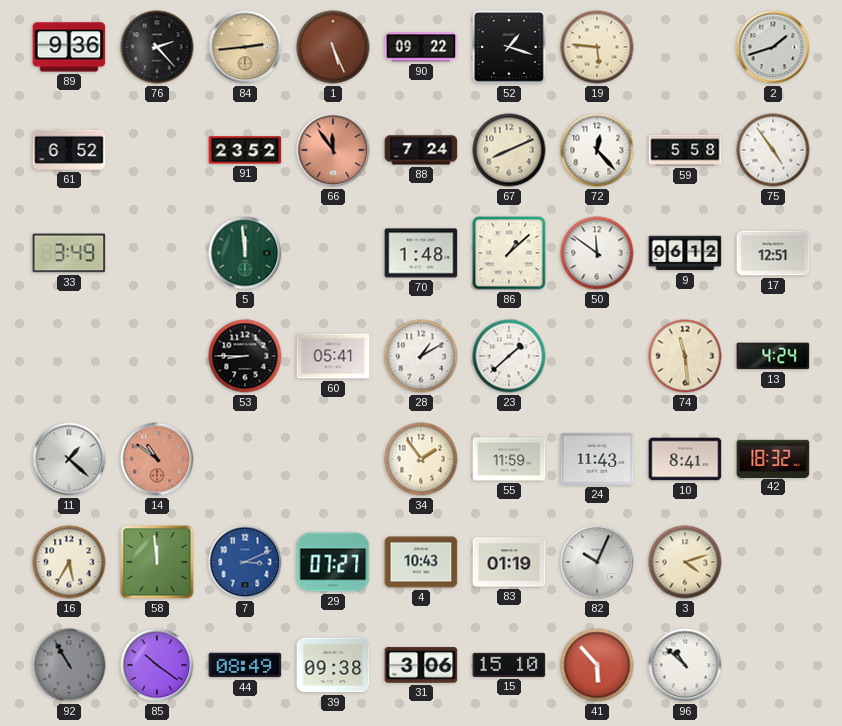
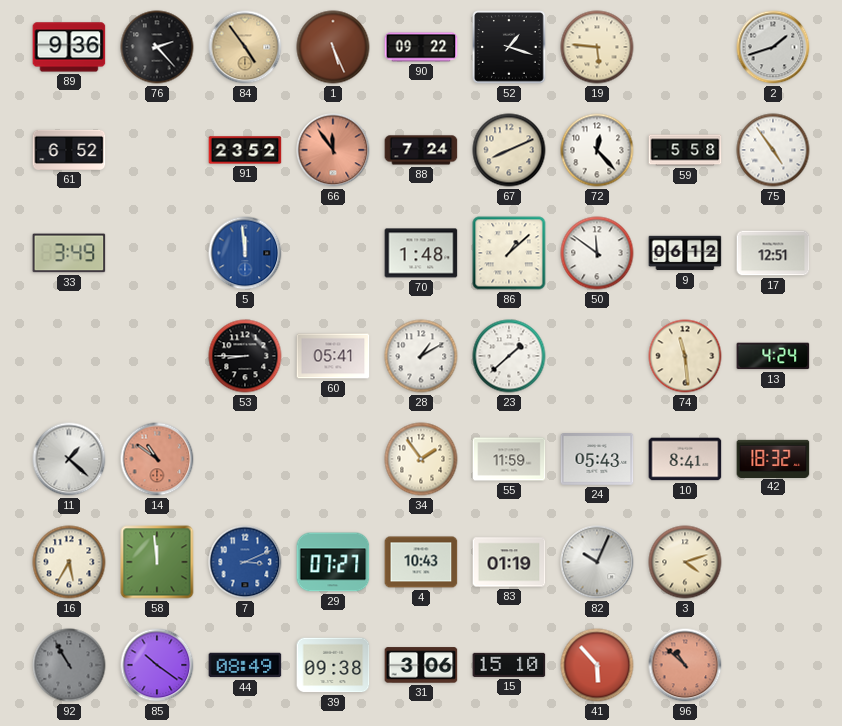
84: 2:44 -> 4:54
5 dial: green -> blue
24: 11:43 -> 05:43
96 dial: white -> salmon
